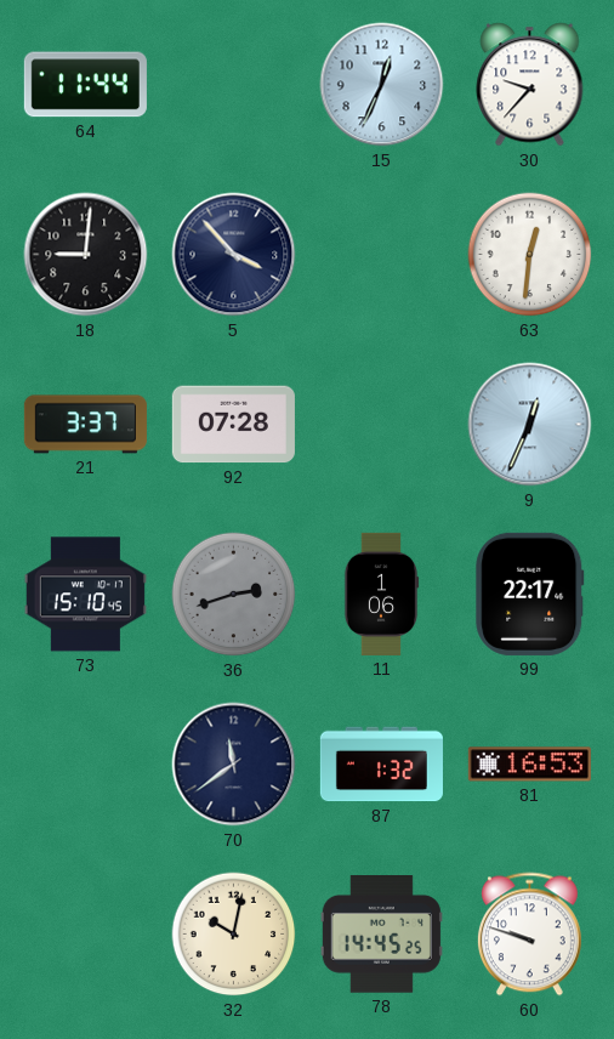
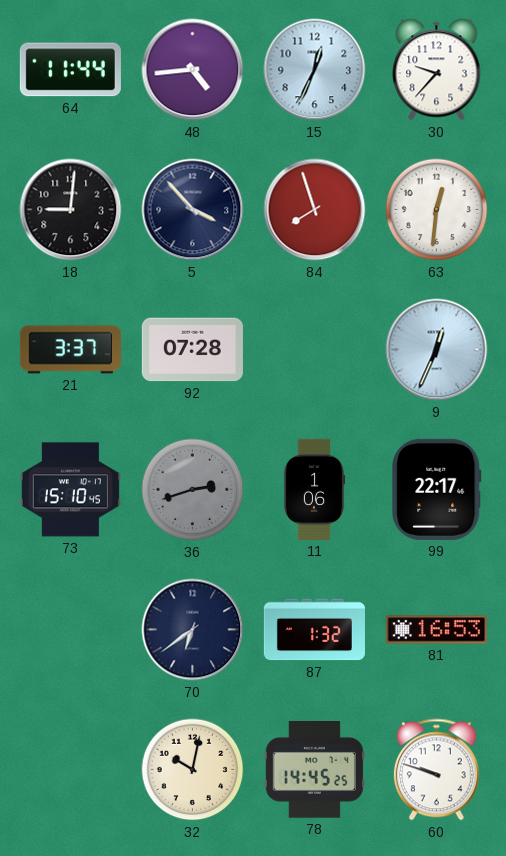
48: none -> 4:44
84: none -> 7:57
70: 11:39 -> 6:39
